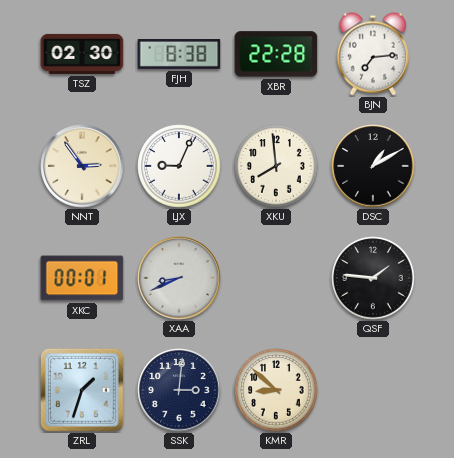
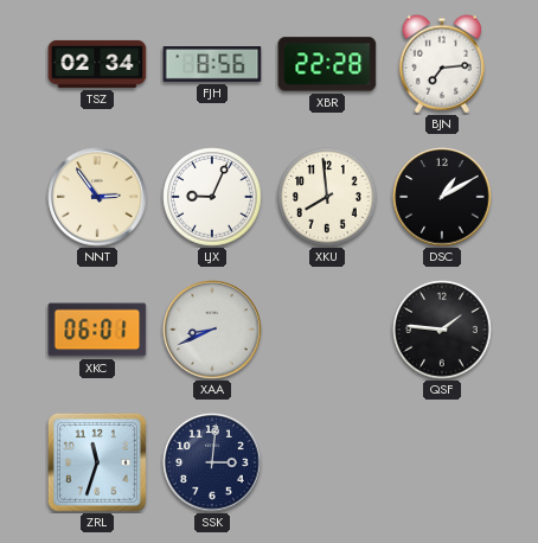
TSZ: 02:30 -> 02:34
FJH: 8:38 -> 8:56
XKC: 00:01 -> 06:01
ZRL: 1:33 -> 11:33
KMR: 8:52 -> none
